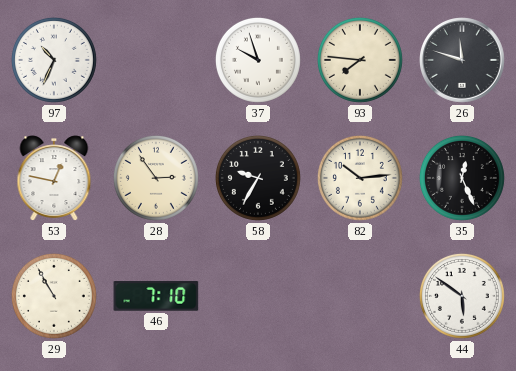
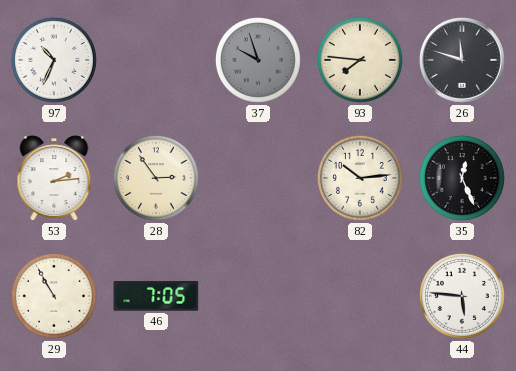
37 dial: white -> grey
53: 12:47 -> 2:14
58: 9:35 -> none
46: 7:10 -> 7:05
44: 5:51 -> 5:46
